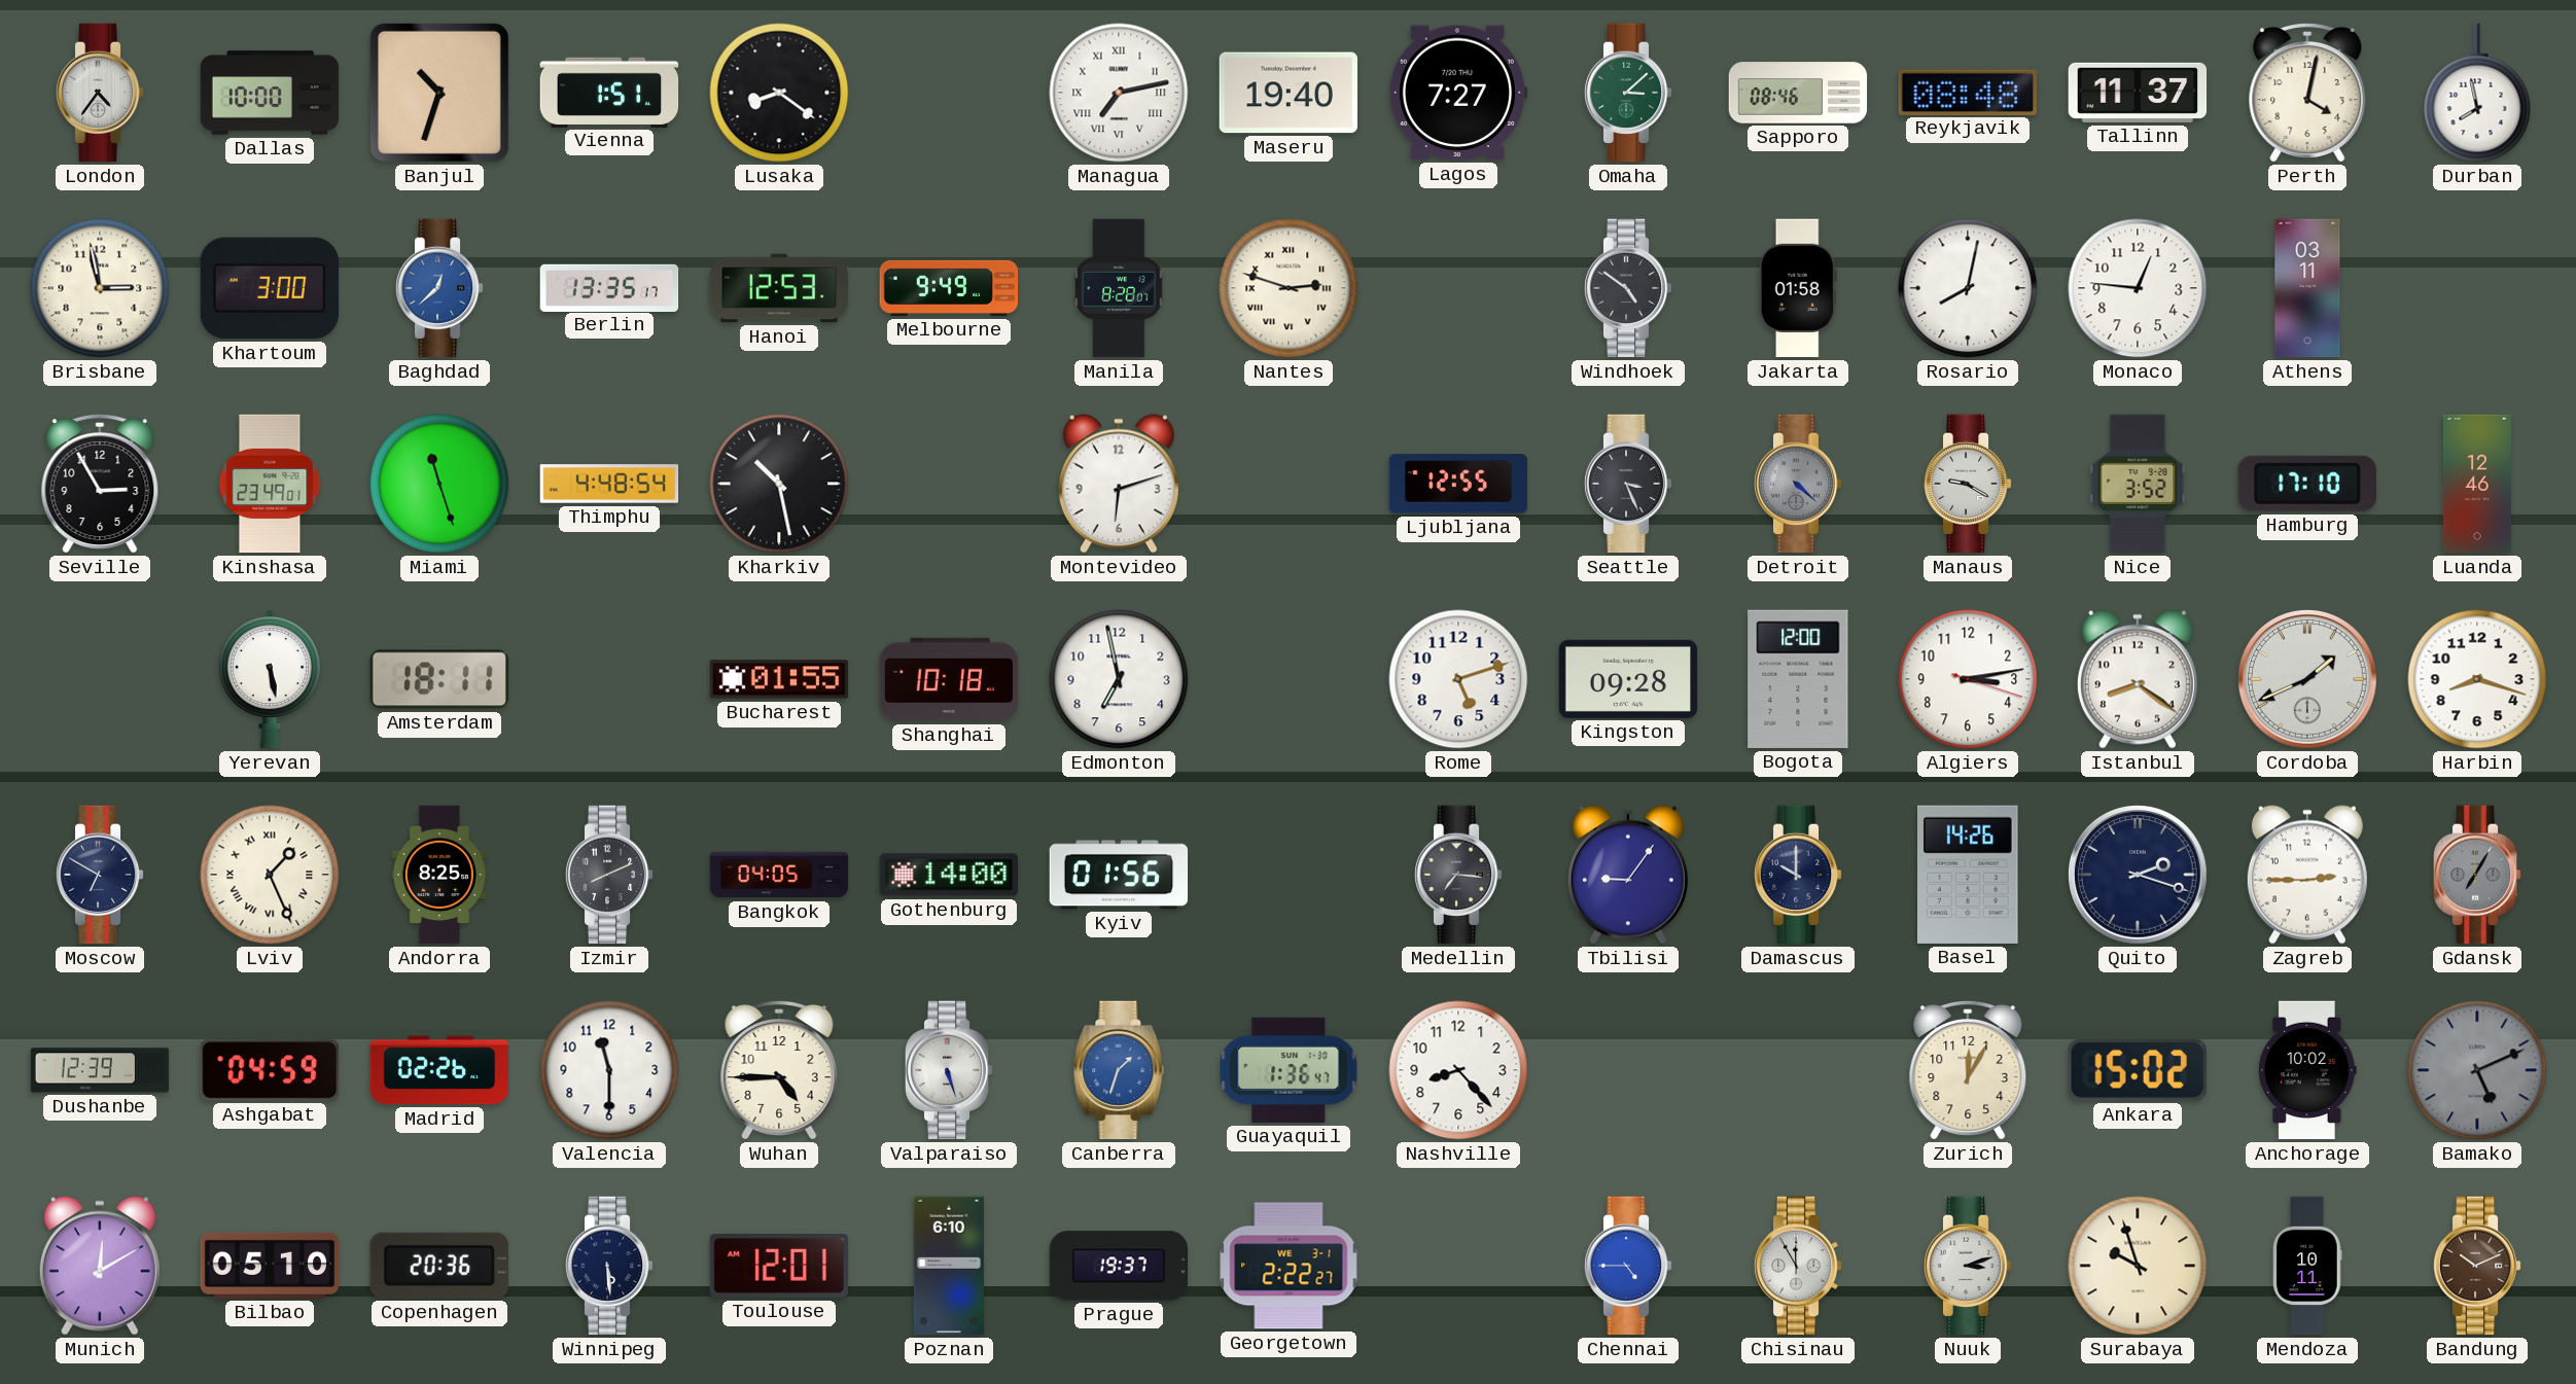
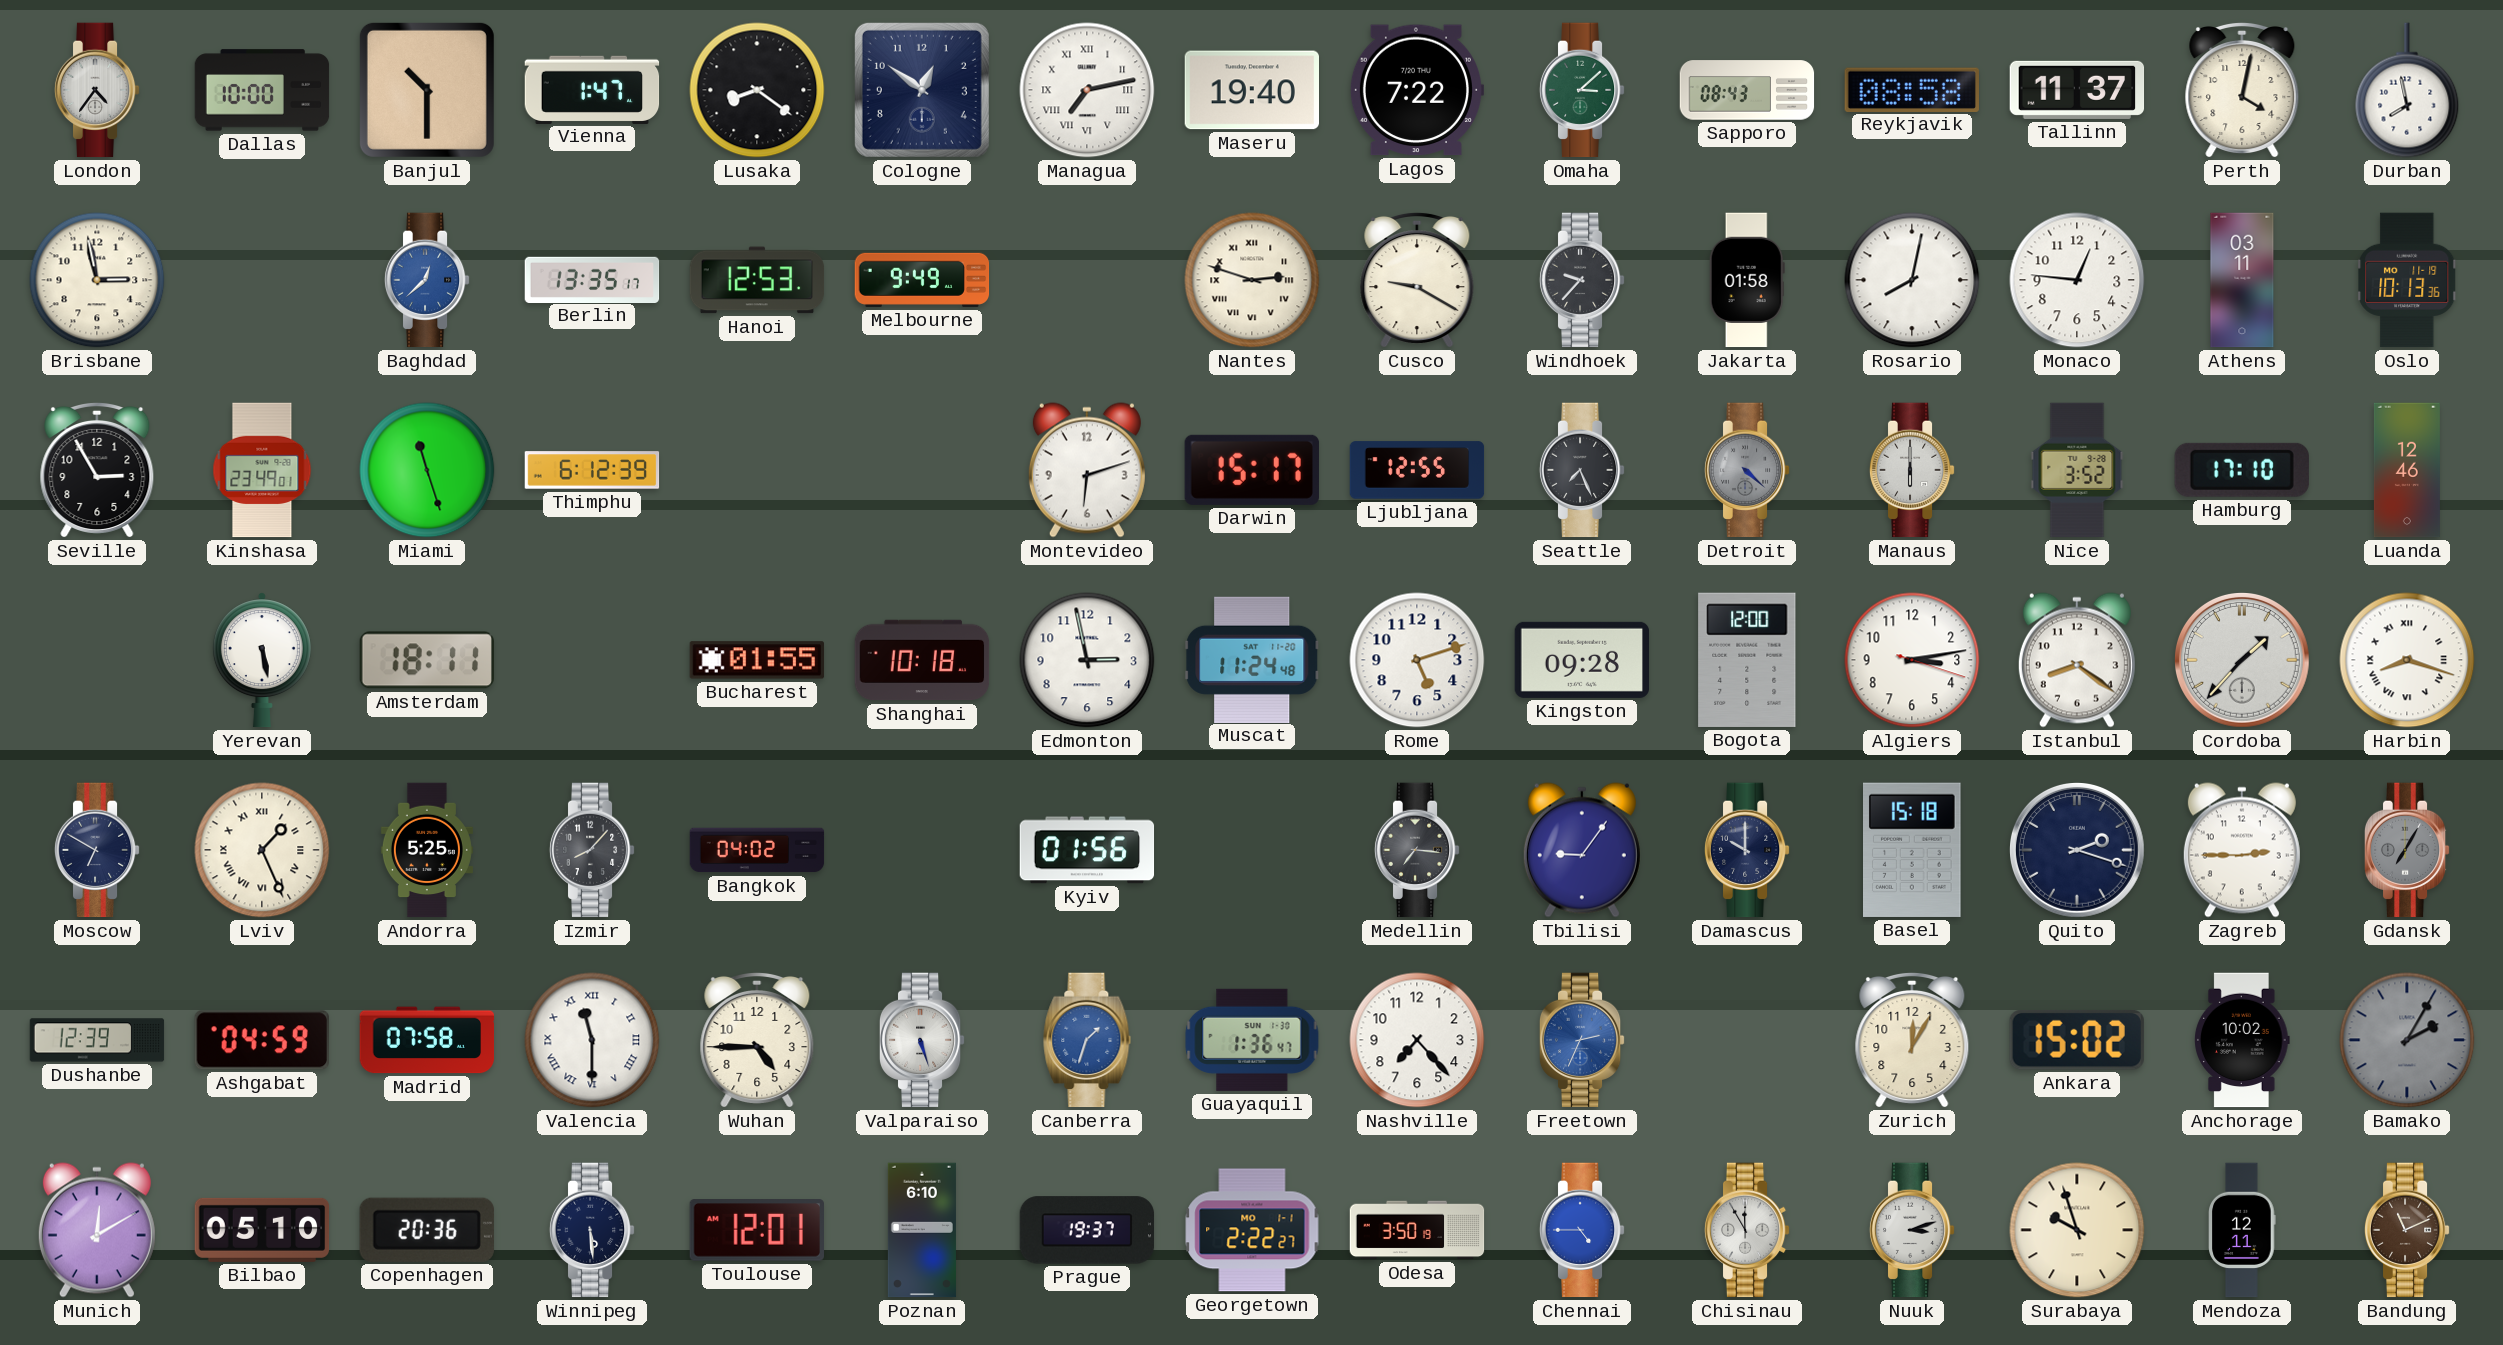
Banjul: 10:33 -> 10:30
Vienna: 1:51 -> 1:47
Cologne: none -> 12:51
Lagos: 7:27 -> 7:22
Sapporo: 08:46 -> 08:43
Reykjavik: 08:48 -> 08:58
Khartoum: 3:00 -> none
Manila: 8:28 -> none
Cusco: none -> 9:20
Windhoek: 4:51 -> 9:37
Oslo: none -> 10:13
Thimphu: 4:48 -> 6:12
Kharkiv: 10:28 -> none
Darwin: none -> 15:17
Seattle: 3:26 -> 7:26
Manaus: 9:20 -> 6:00
Edmonton: 6:58 -> 2:58
Muscat: none -> 11:24
Cordoba: 1:41 -> 1:37
Harbin numerals: Arabic -> Roman
Andorra: 8:25 -> 5:25
Izmir: 8:11 -> 8:07
Bangkok: 04:05 -> 04:02
Gothenburg: 14:00 -> none
Basel: 14:26 -> 15:18
Madrid: 02:26 -> 07:58
Valencia numerals: Arabic -> Roman
Nashville: 8:23 -> 7:23
Freetown: none -> 2:34
Bamako: 5:11 -> 2:05
Georgetown date: WE 3-1 -> MO 1-1
Odesa: none -> 3:50
Mendoza: 10:11 -> 12:11
Bandung: 10:11 -> 11:11
